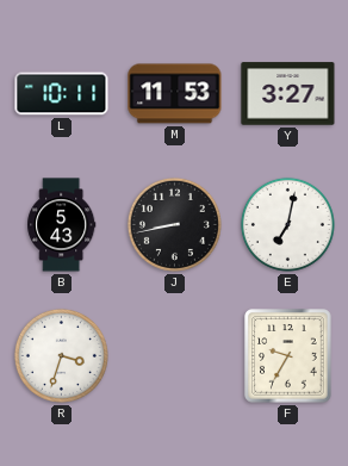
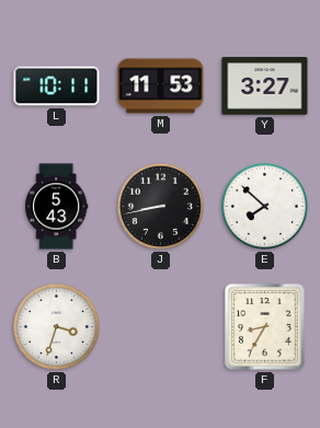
E: 7:02 -> 7:52
F: 9:35 -> 8:35
